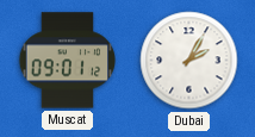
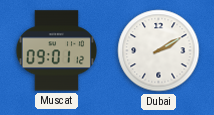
Dubai: 2:05 -> 2:10
